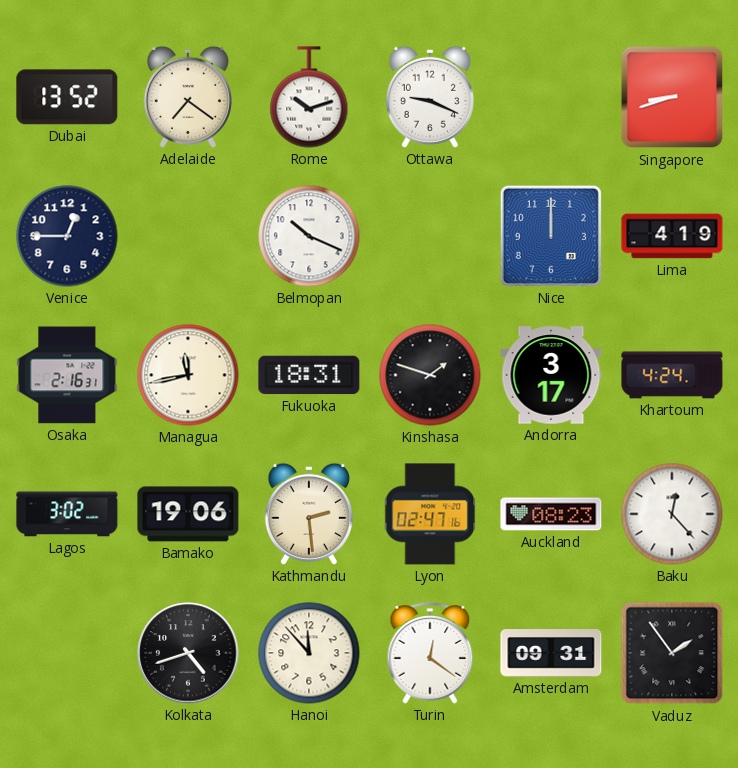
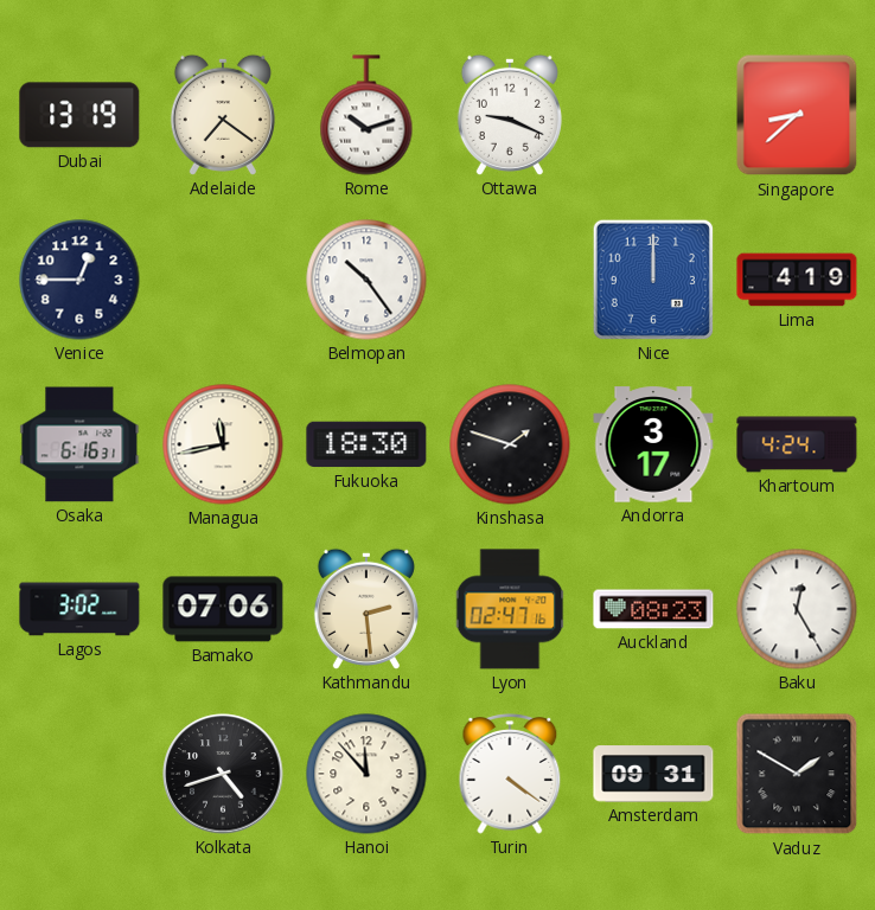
Dubai: 13:52 -> 13:19
Singapore: 8:42 -> 8:38
Belmopan: 10:19 -> 10:24
Osaka: 2:16 -> 6:16
Fukuoka: 18:31 -> 18:30
Bamako: 19:06 -> 07:06
Baku: 12:23 -> 12:25
Turin: 12:21 -> 4:21
Vaduz: 1:54 -> 1:50
